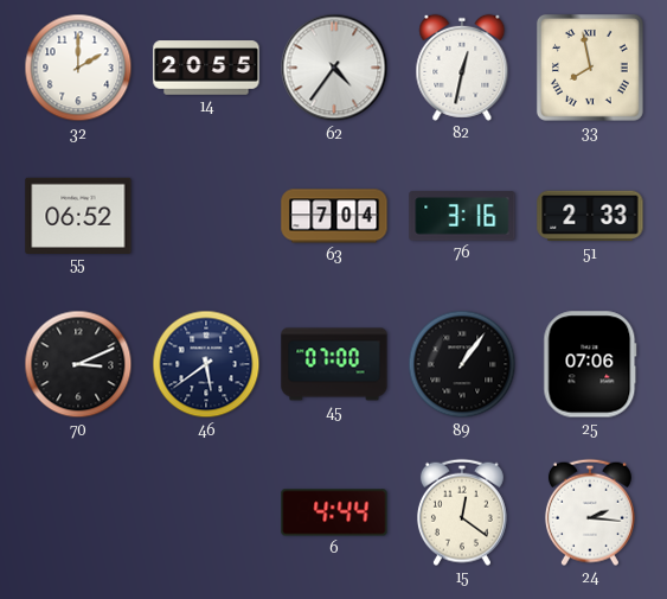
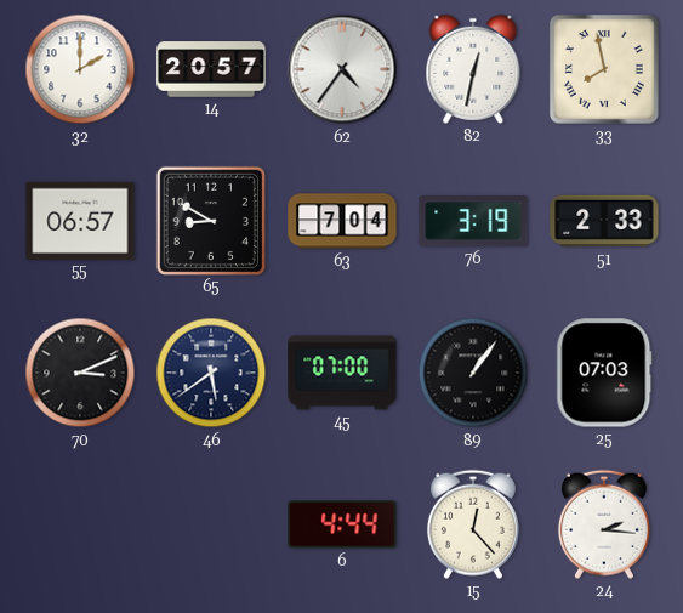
14: 20:55 -> 20:57
55: 06:52 -> 06:57
65: none -> 8:50
76: 3:16 -> 3:19
25: 07:06 -> 07:03
15: 12:21 -> 12:23
